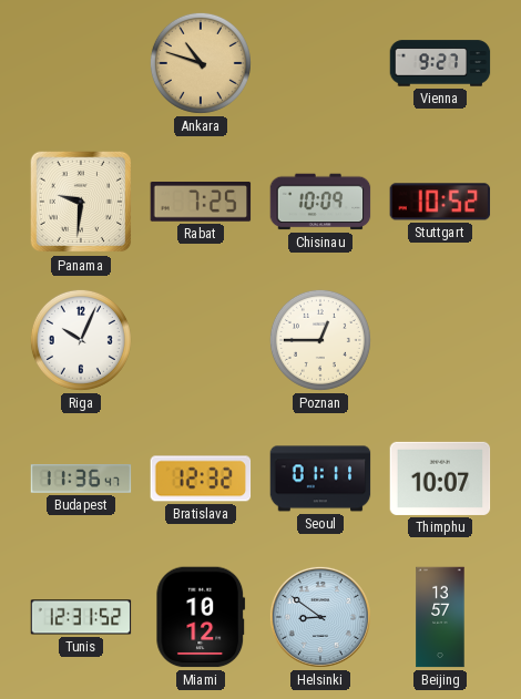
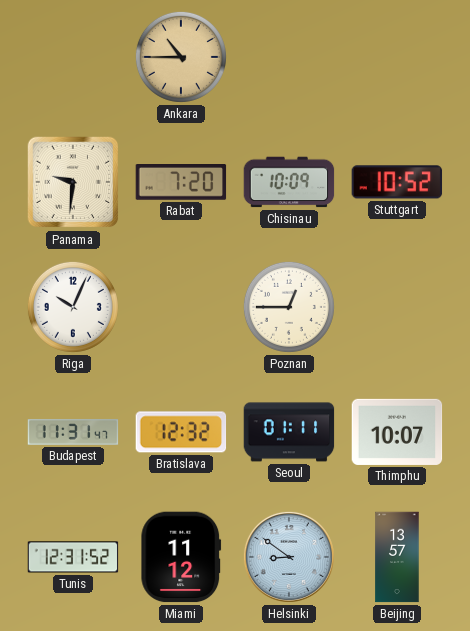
Ankara: 10:48 -> 10:45
Vienna: 9:27 -> none
Rabat: 7:25 -> 7:20
Budapest: 11:36 -> 11:31
Miami: 10:12 -> 11:12
